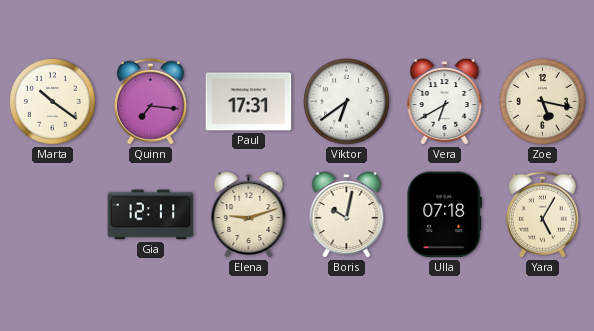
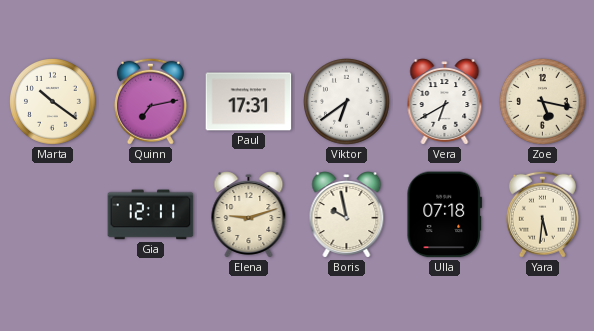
Quinn: 7:16 -> 7:13
Boris: 10:02 -> 9:58
Yara: 5:05 -> 5:31
